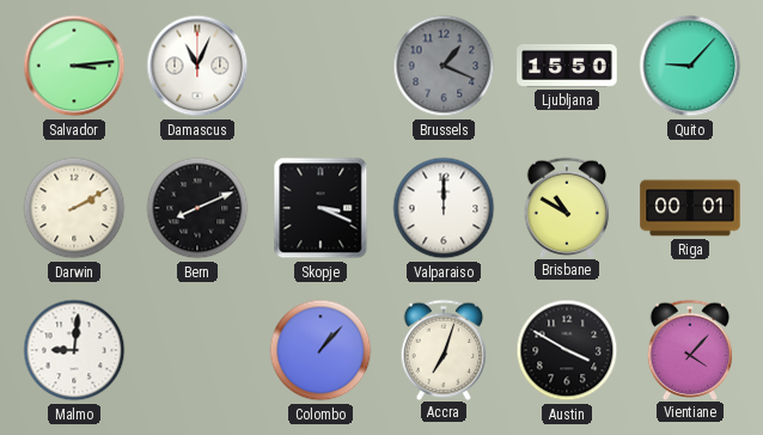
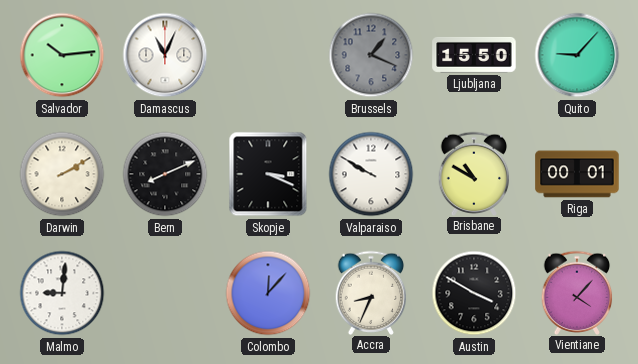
Salvador: 3:14 -> 10:14
Valparaiso: 12:00 -> 9:50
Colombo: 1:07 -> 12:07
Accra: 7:03 -> 8:34
